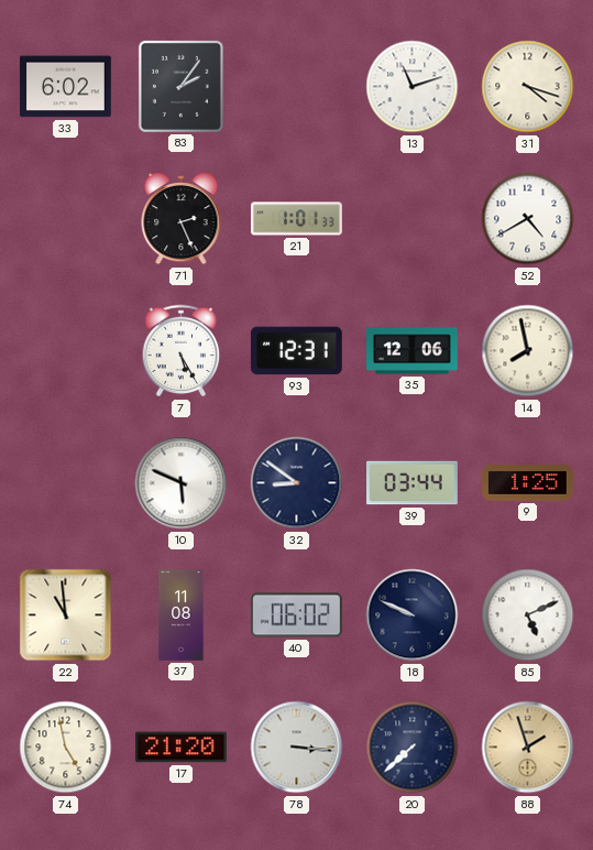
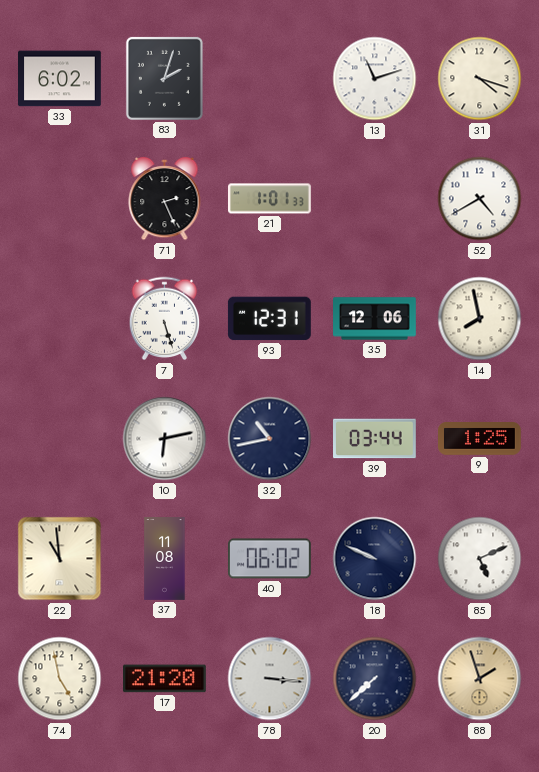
83: 2:06 -> 2:03
7: 5:25 -> 5:27
10: 5:49 -> 6:13
32: 8:51 -> 10:43
